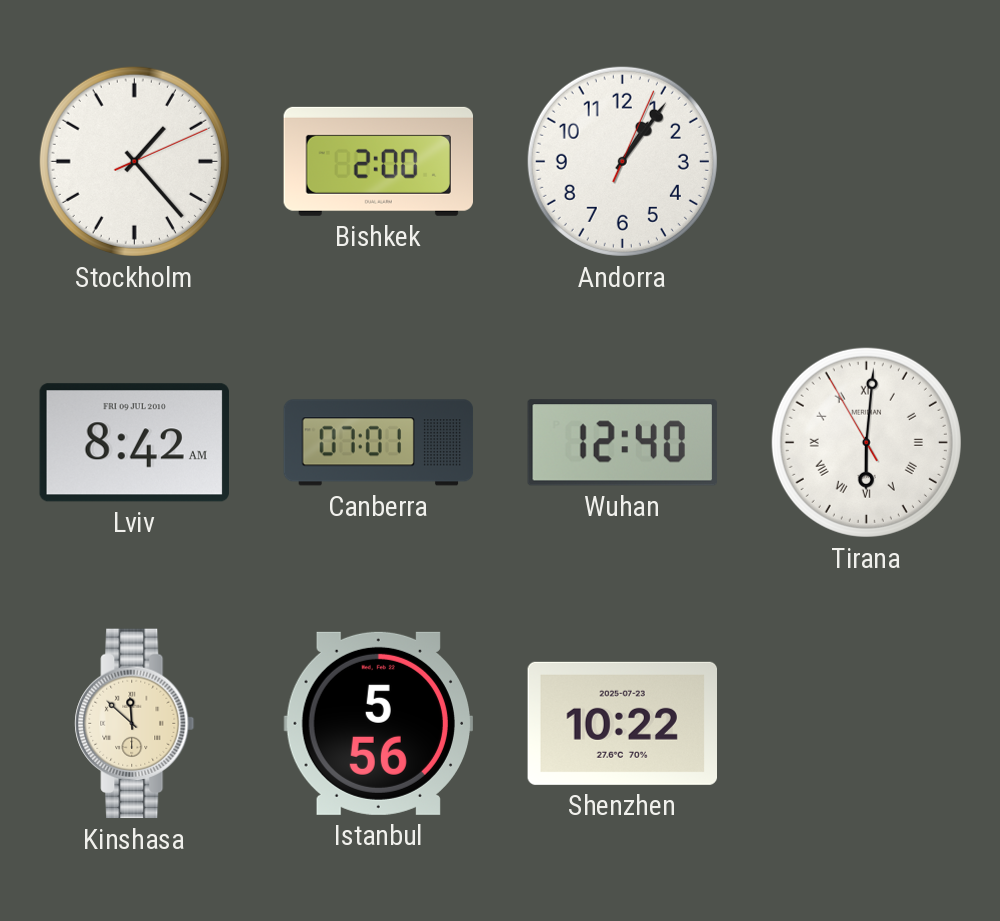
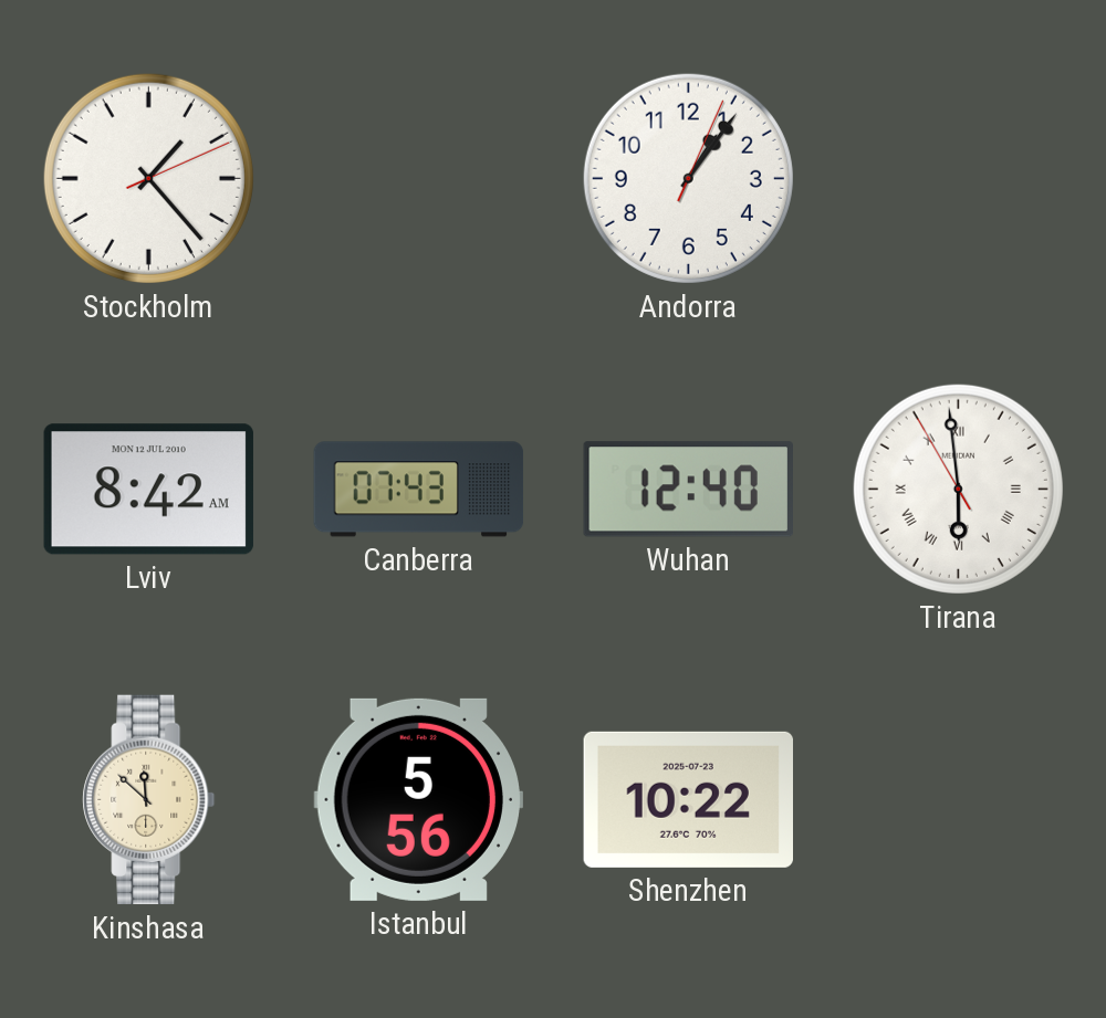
Bishkek: 2:00 -> none
Lviv date: FRI 09 JUL 2010 -> MON 12 JUL 2010
Canberra: 07:01 -> 07:43
Tirana: 6:00 -> 5:58
